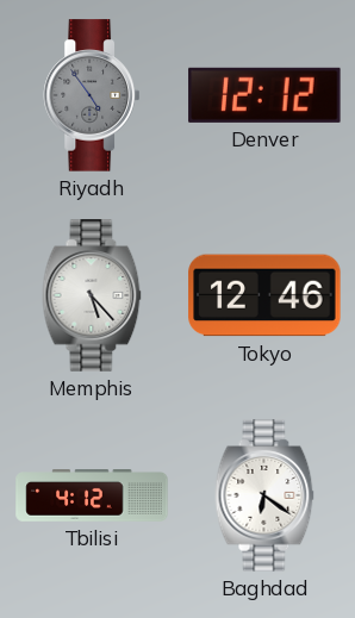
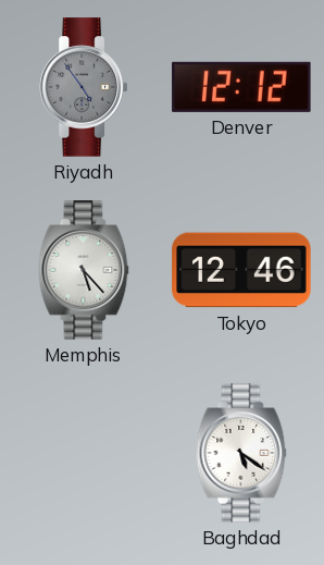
Tbilisi: 4:12 -> none
Baghdad: 6:21 -> 5:21
